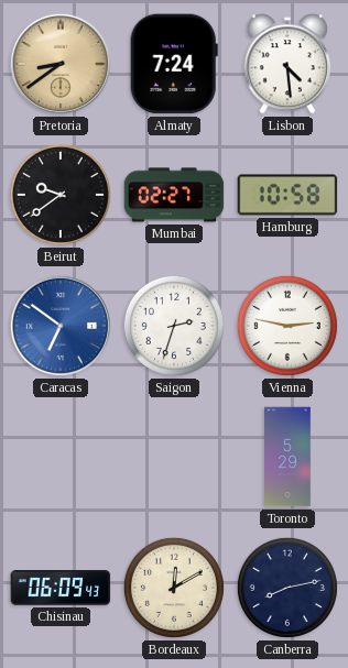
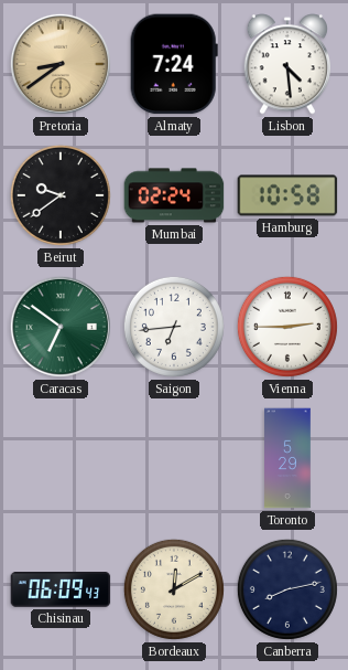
Mumbai: 02:27 -> 02:24
Caracas dial: blue -> green
Saigon: 2:33 -> 6:44
Vienna: 2:47 -> 2:45
